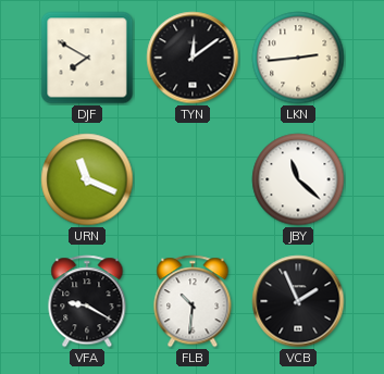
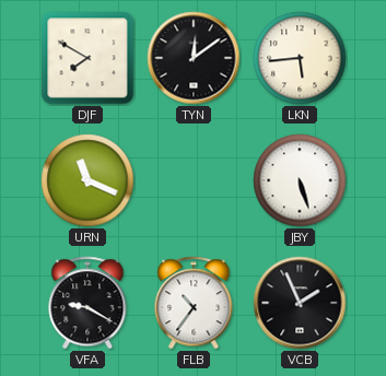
LKN: 2:44 -> 5:44
JBY: 11:22 -> 5:27
FLB: 10:31 -> 10:36
